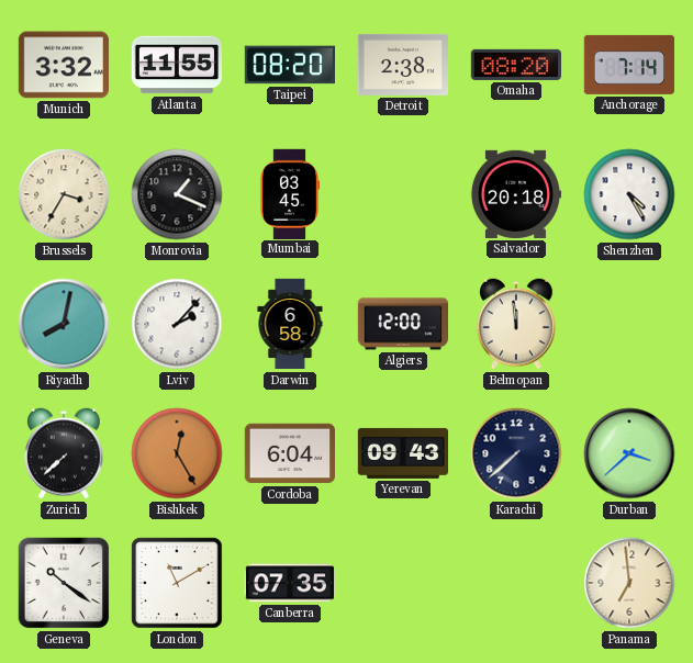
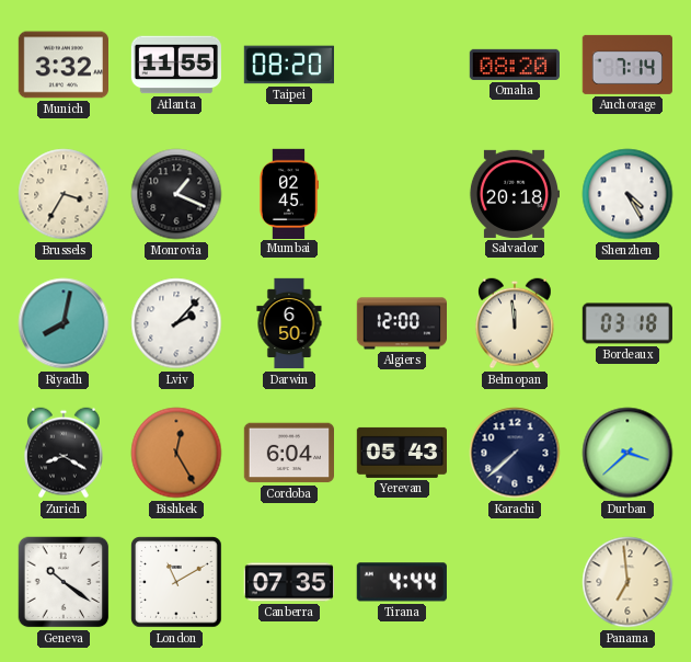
Detroit: 2:38 -> none
Mumbai: 03:45 -> 02:45
Darwin: 6:58 -> 6:50
Bordeaux: none -> 03:18
Zurich: 7:38 -> 8:20
Yerevan: 09:43 -> 05:43
Tirana: none -> 4:44
